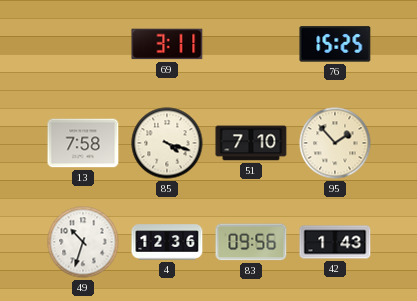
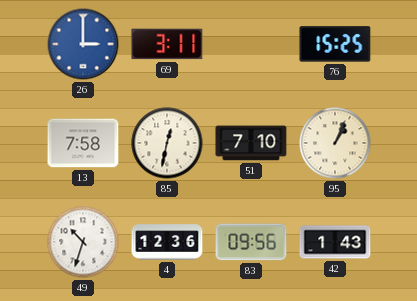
26: none -> 3:00
85: 4:18 -> 12:32
95: 1:53 -> 1:04
